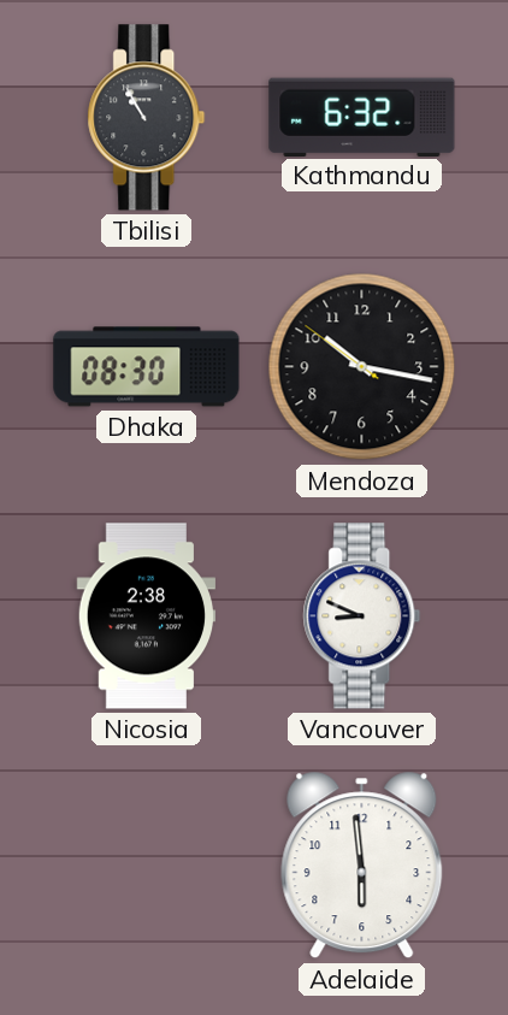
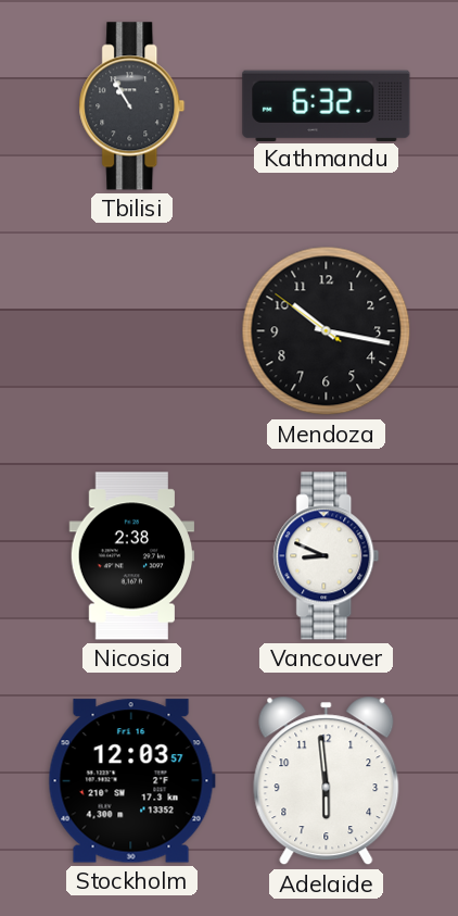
Dhaka: 08:30 -> none
Stockholm: none -> 12:03
